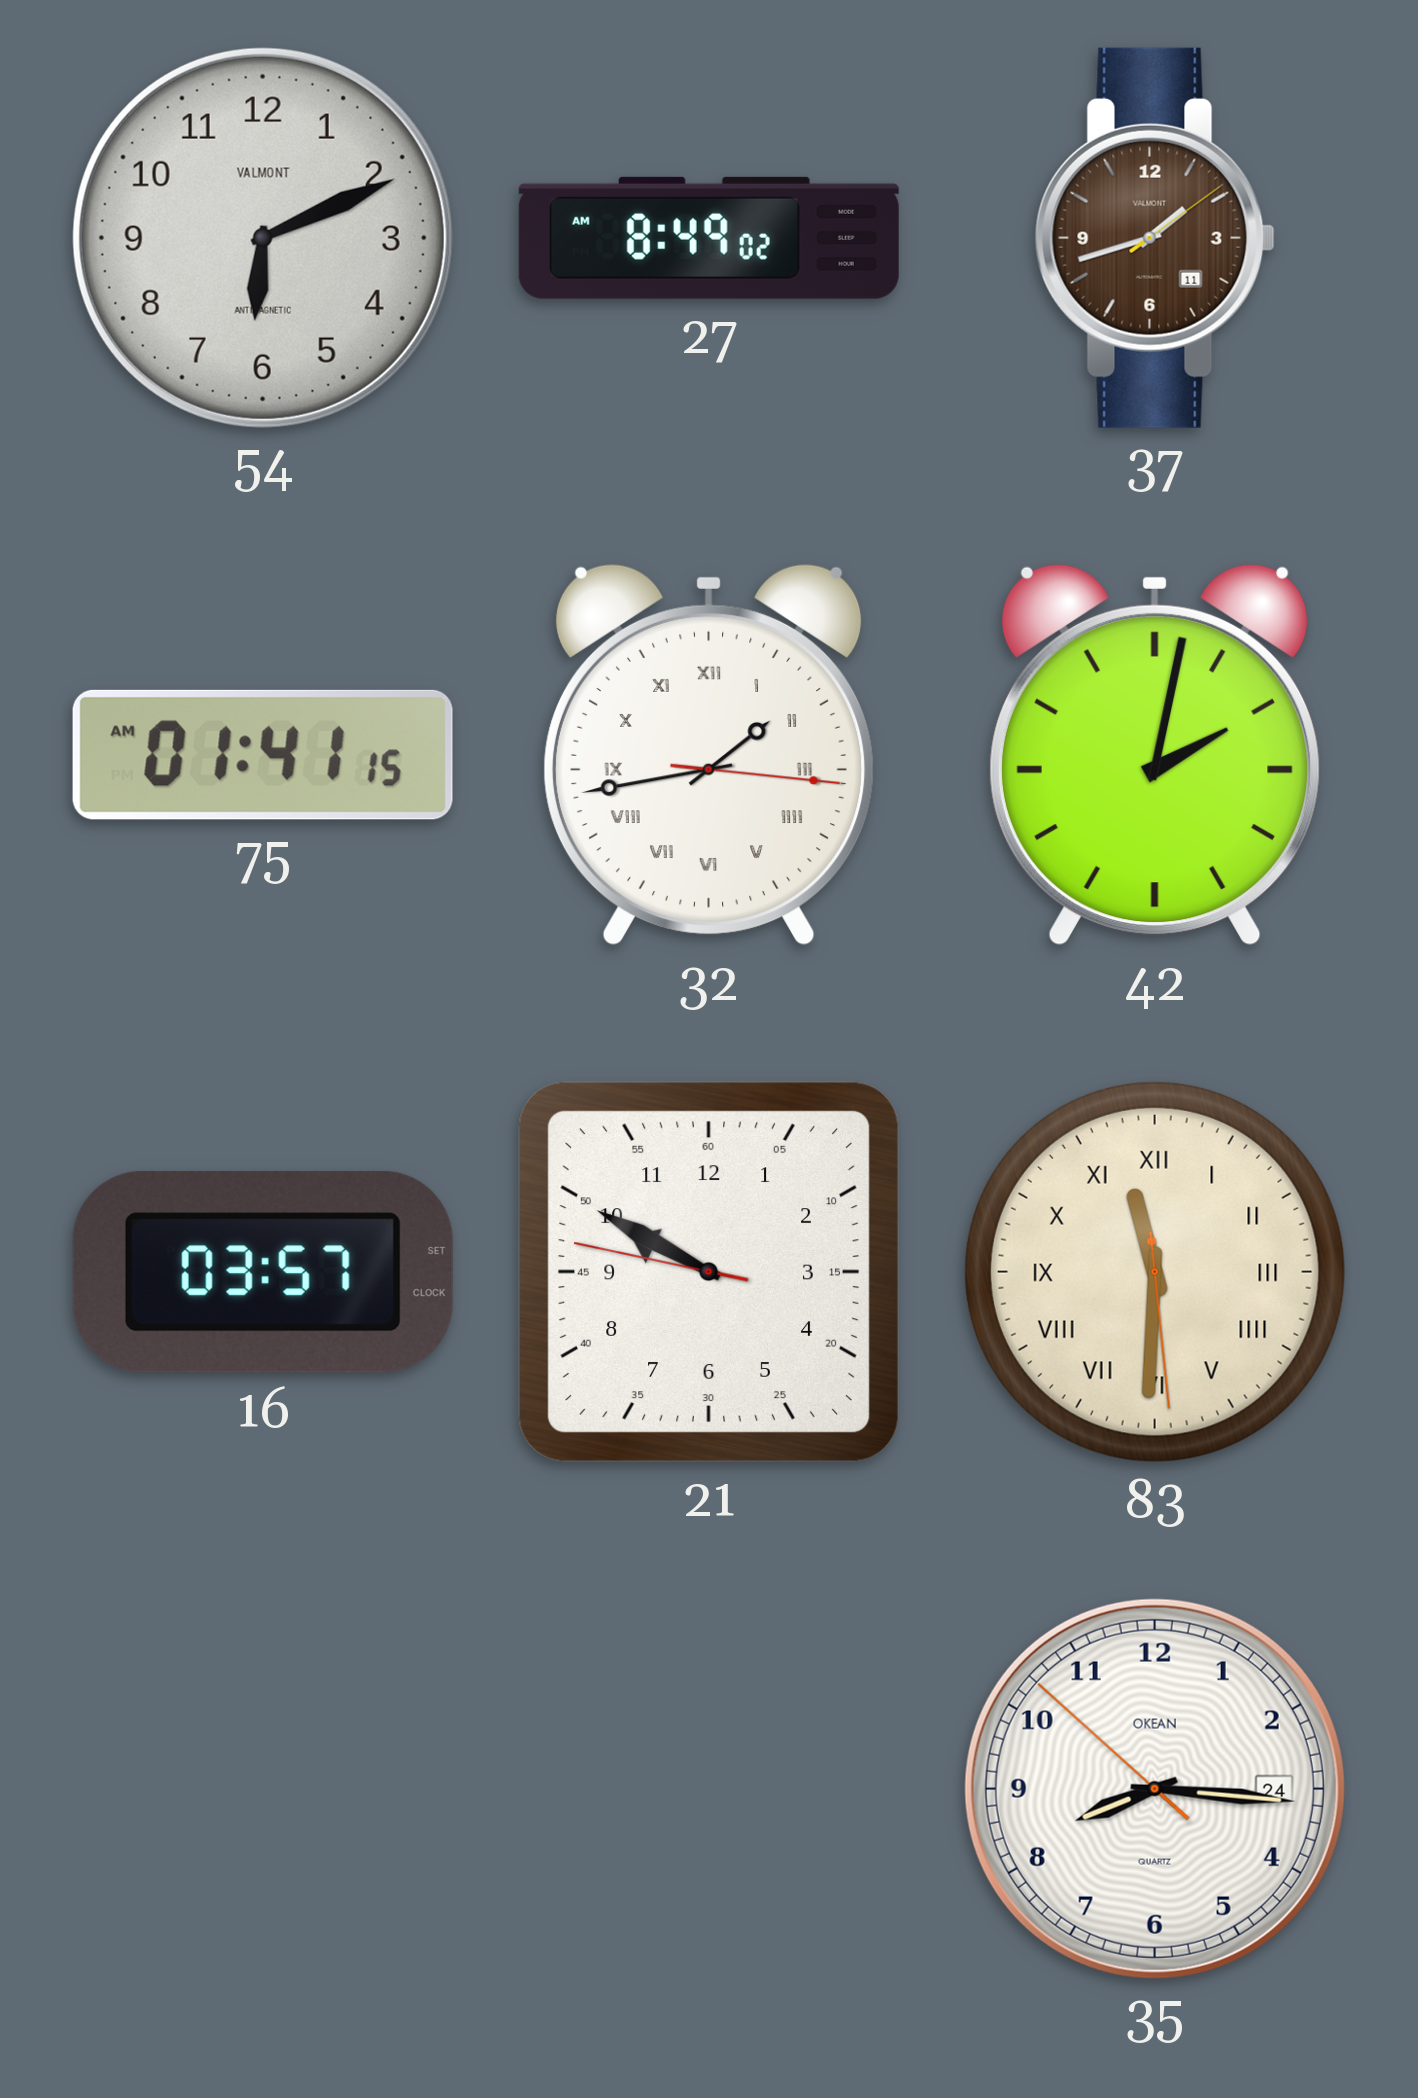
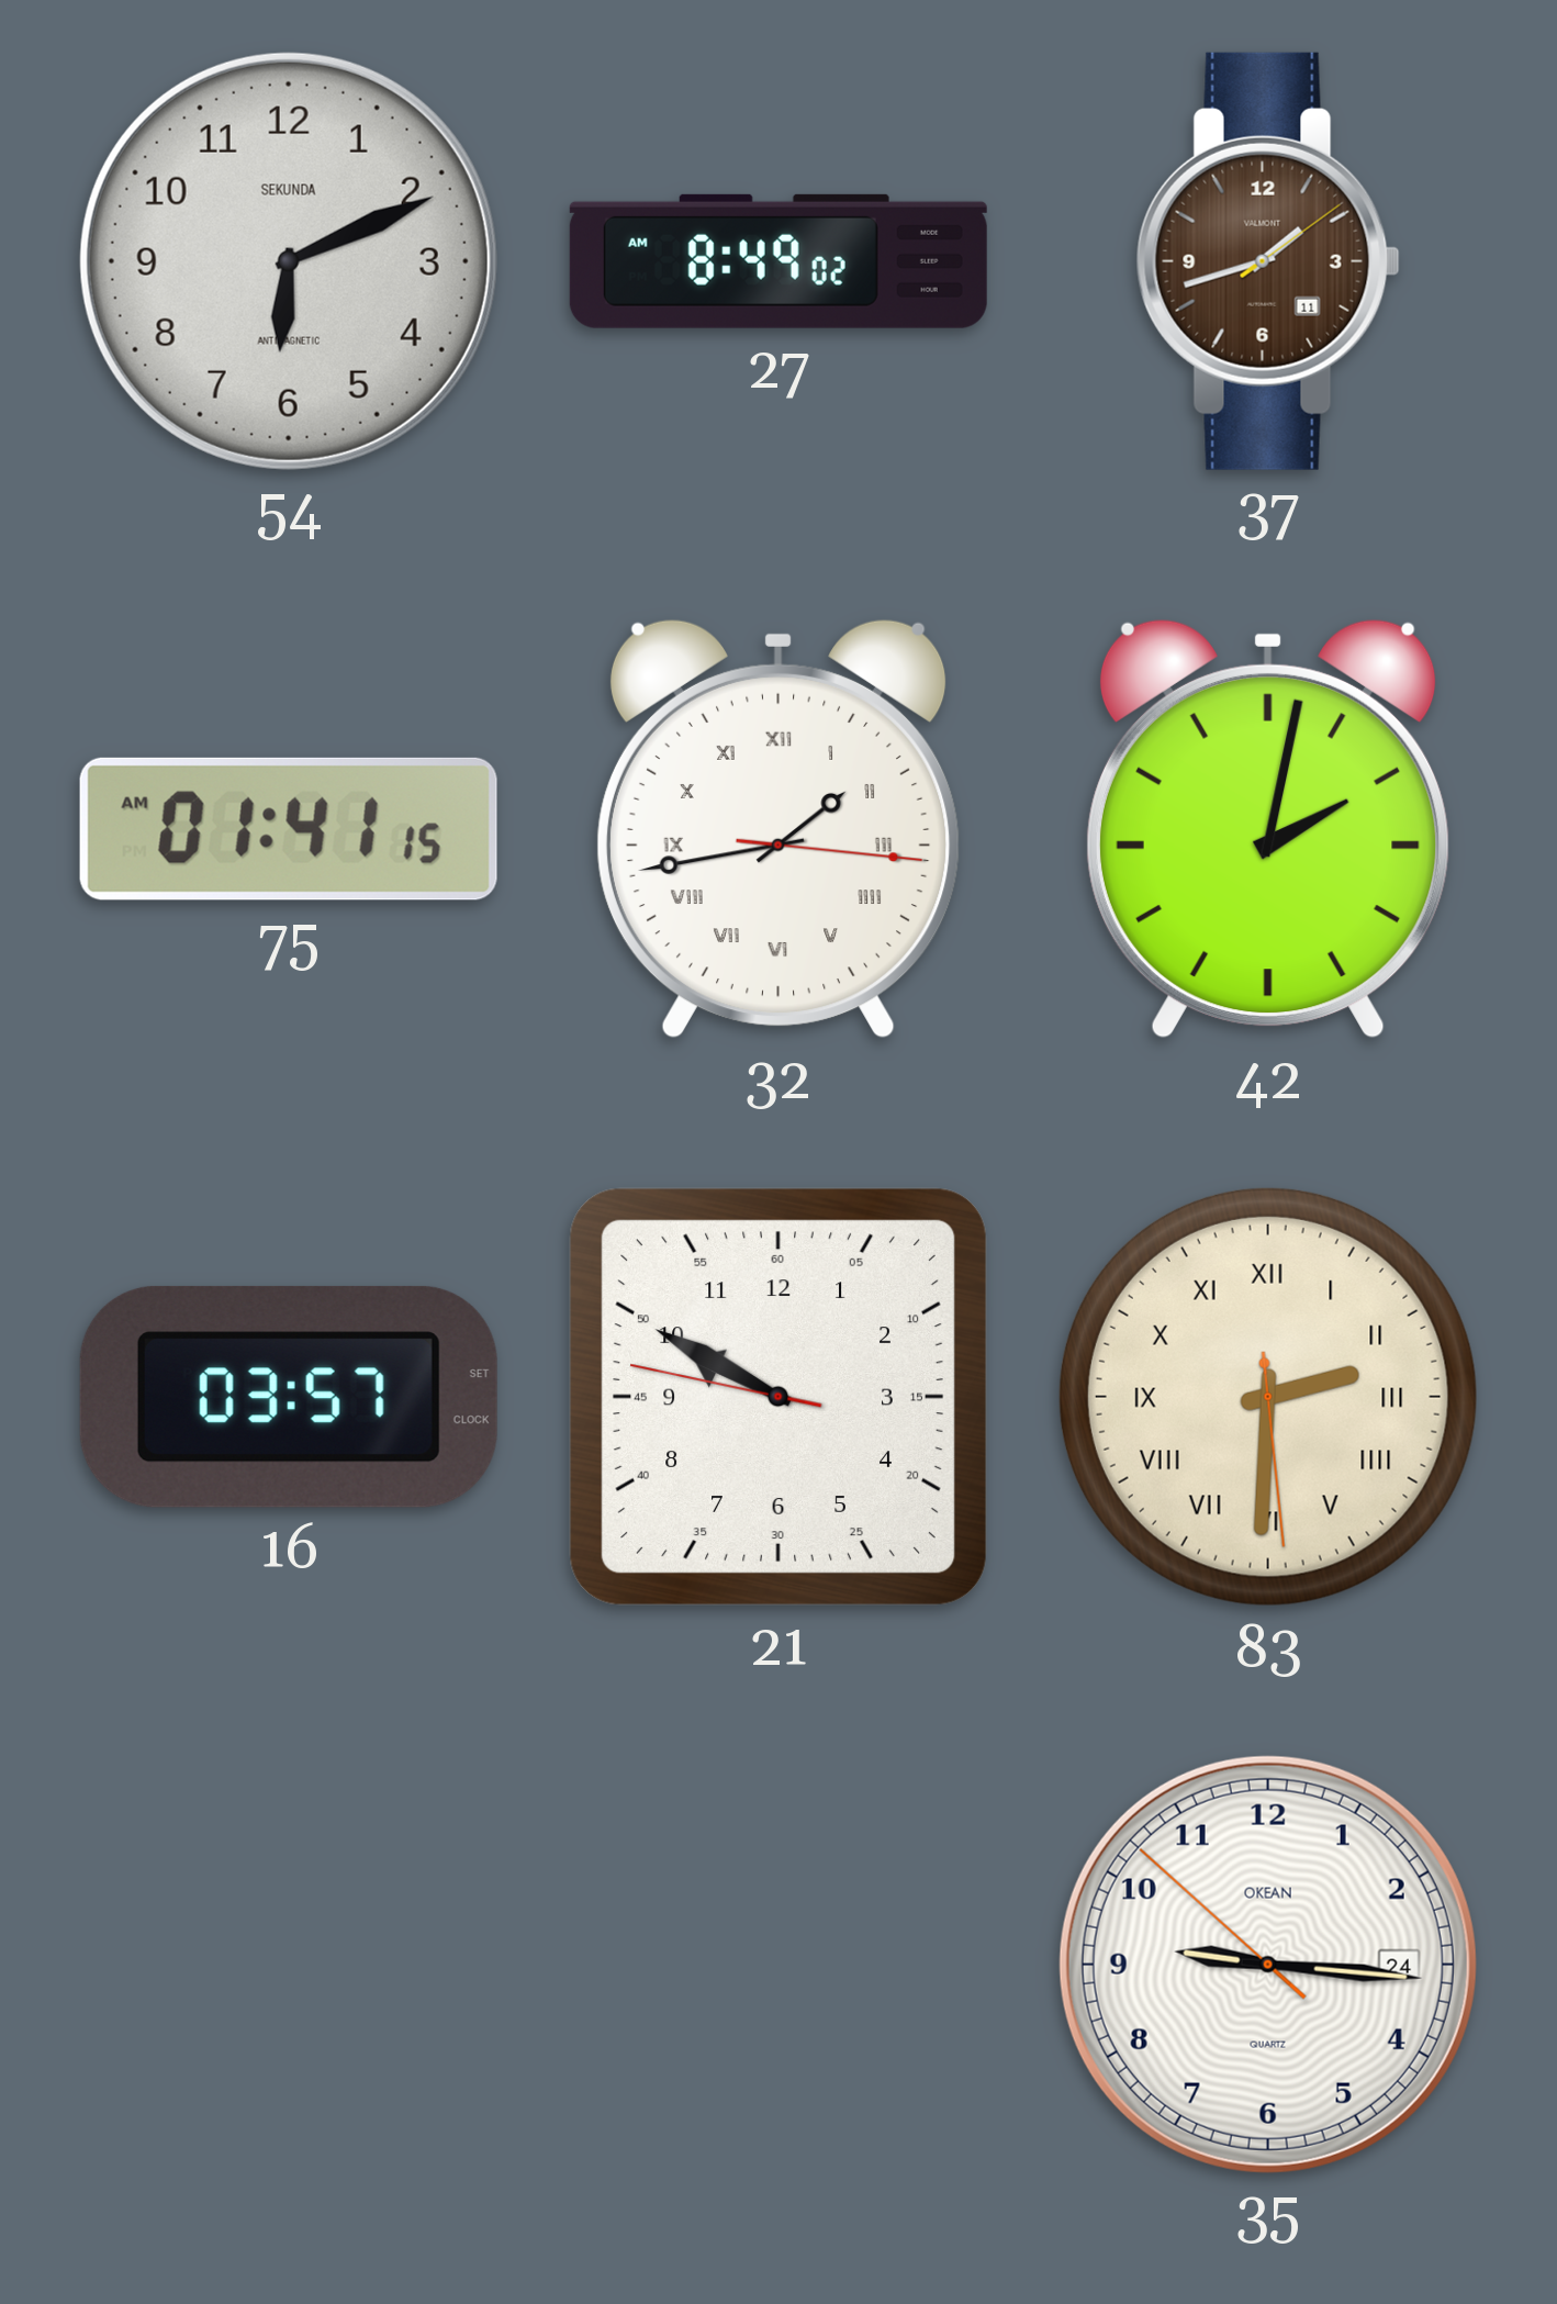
54 brand: VALMONT -> SEKUNDA
83: 11:30 -> 2:30
35: 8:15 -> 9:15
